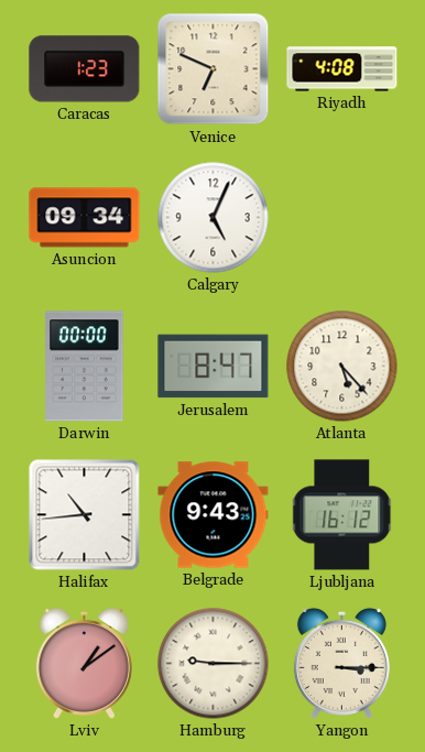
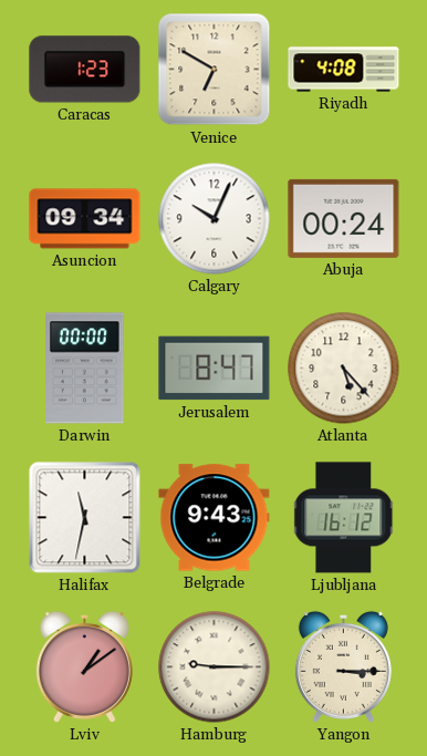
Venice: 6:49 -> 6:50
Calgary: 5:04 -> 10:04
Abuja: none -> 00:24
Halifax: 10:44 -> 11:32
